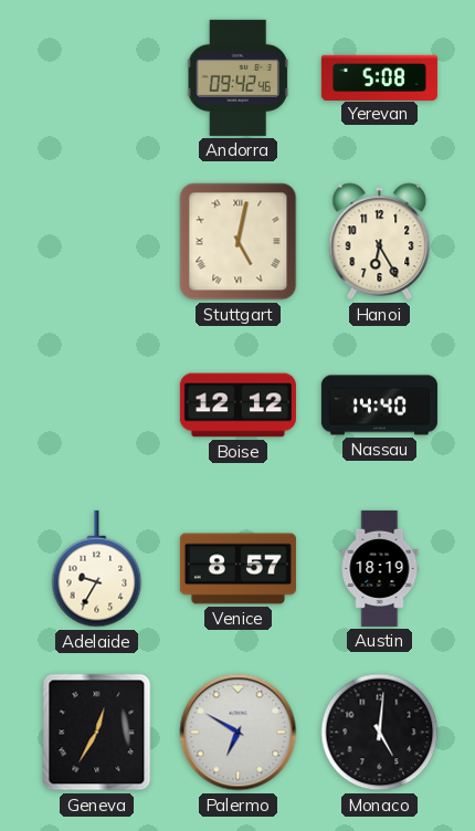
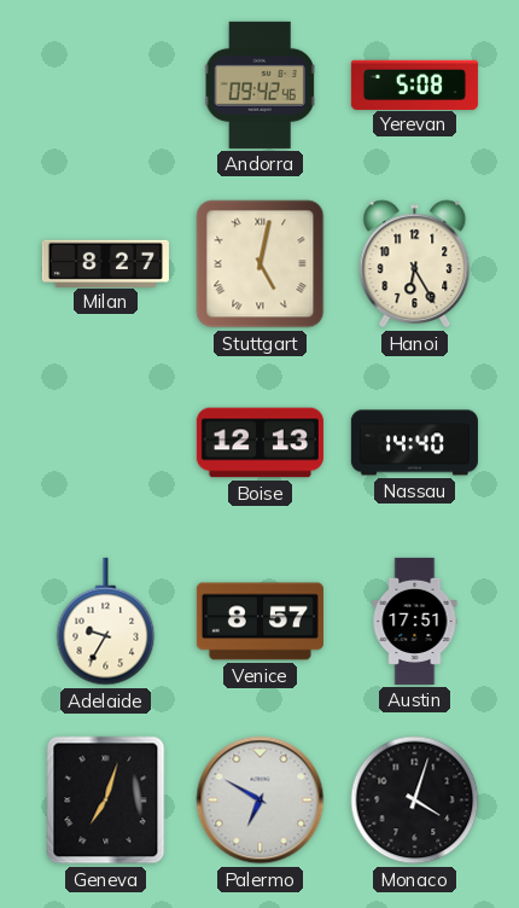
Milan: none -> 8:27
Boise: 12:12 -> 12:13
Austin: 18:19 -> 17:51
Geneva: 12:35 -> 7:03
Monaco: 5:01 -> 4:03
